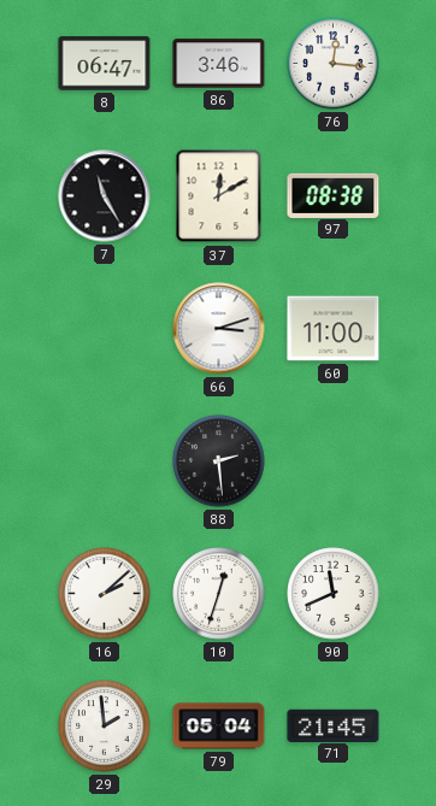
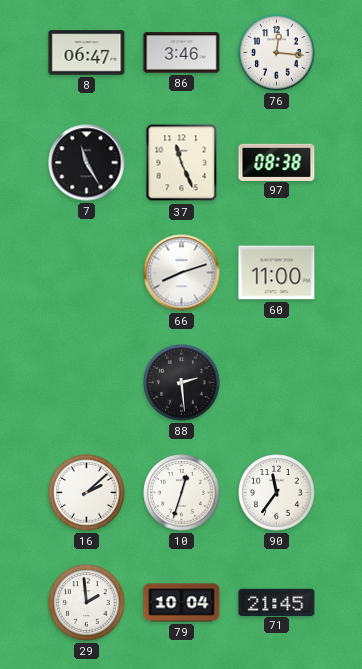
37: 12:10 -> 11:26
66: 3:12 -> 8:12
90: 11:41 -> 11:36
79: 05:04 -> 10:04
